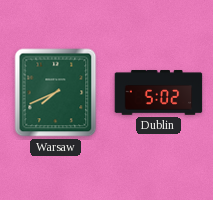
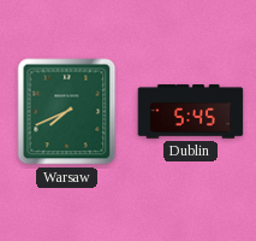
Dublin: 5:02 -> 5:45
